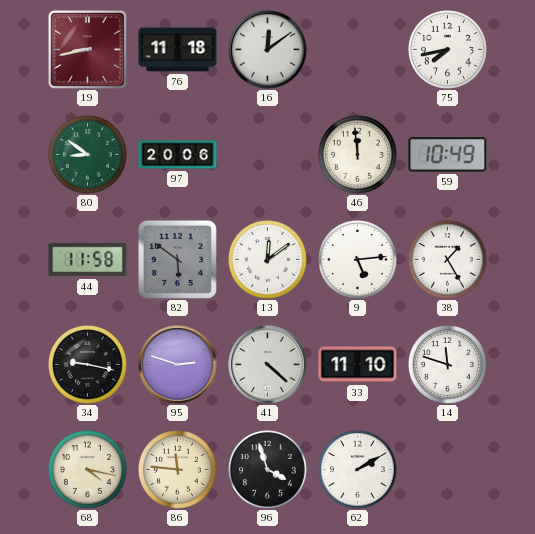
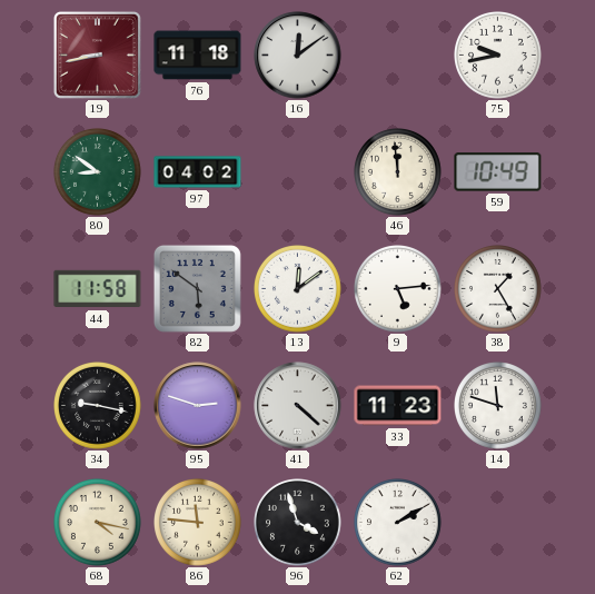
75: 7:43 -> 9:43
97: 20:06 -> 04:02
33: 11:10 -> 11:23
